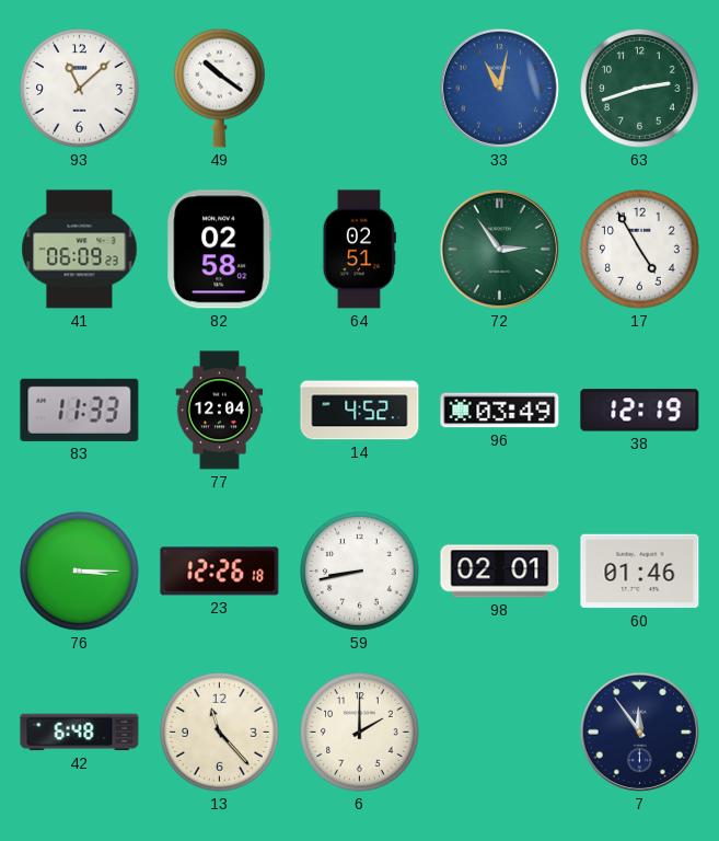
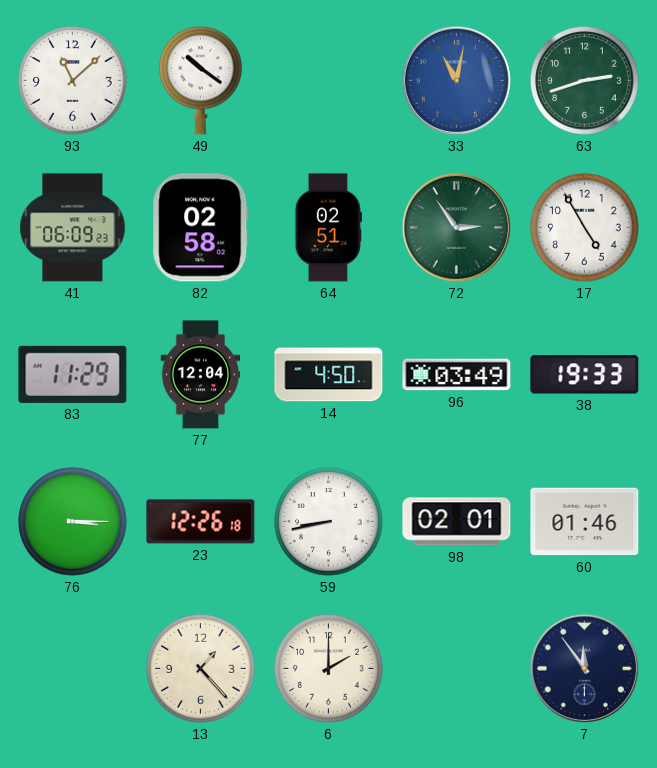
83: 11:33 -> 11:29
14: 4:52 -> 4:50
38: 12:19 -> 19:33
42: 6:48 -> none
13: 11:23 -> 1:23
